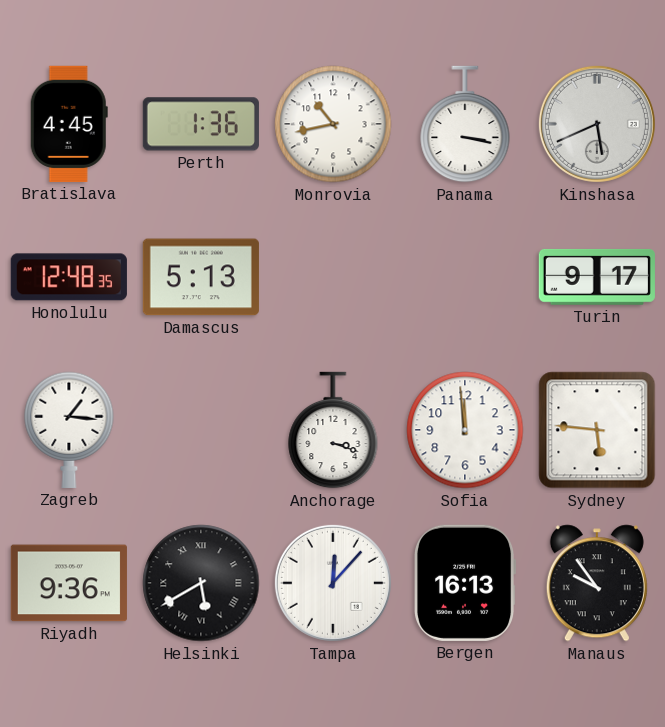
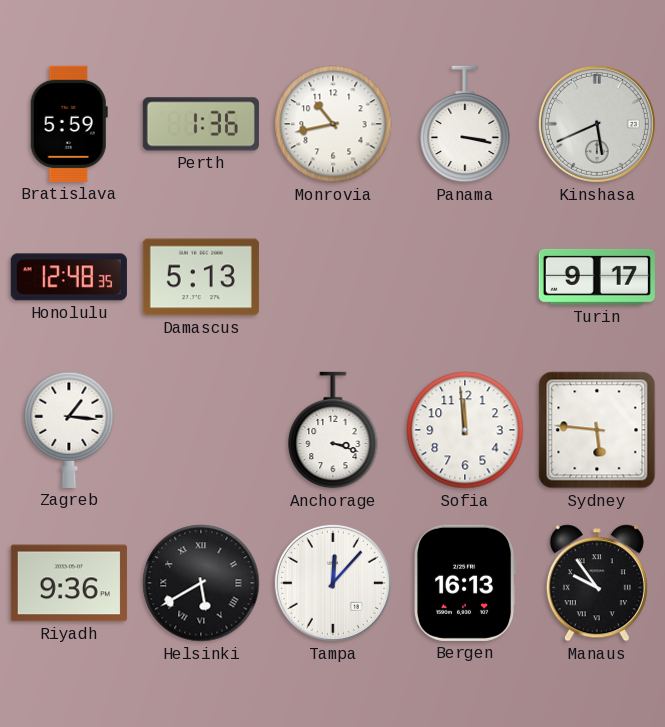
Bratislava: 4:45 -> 5:59
